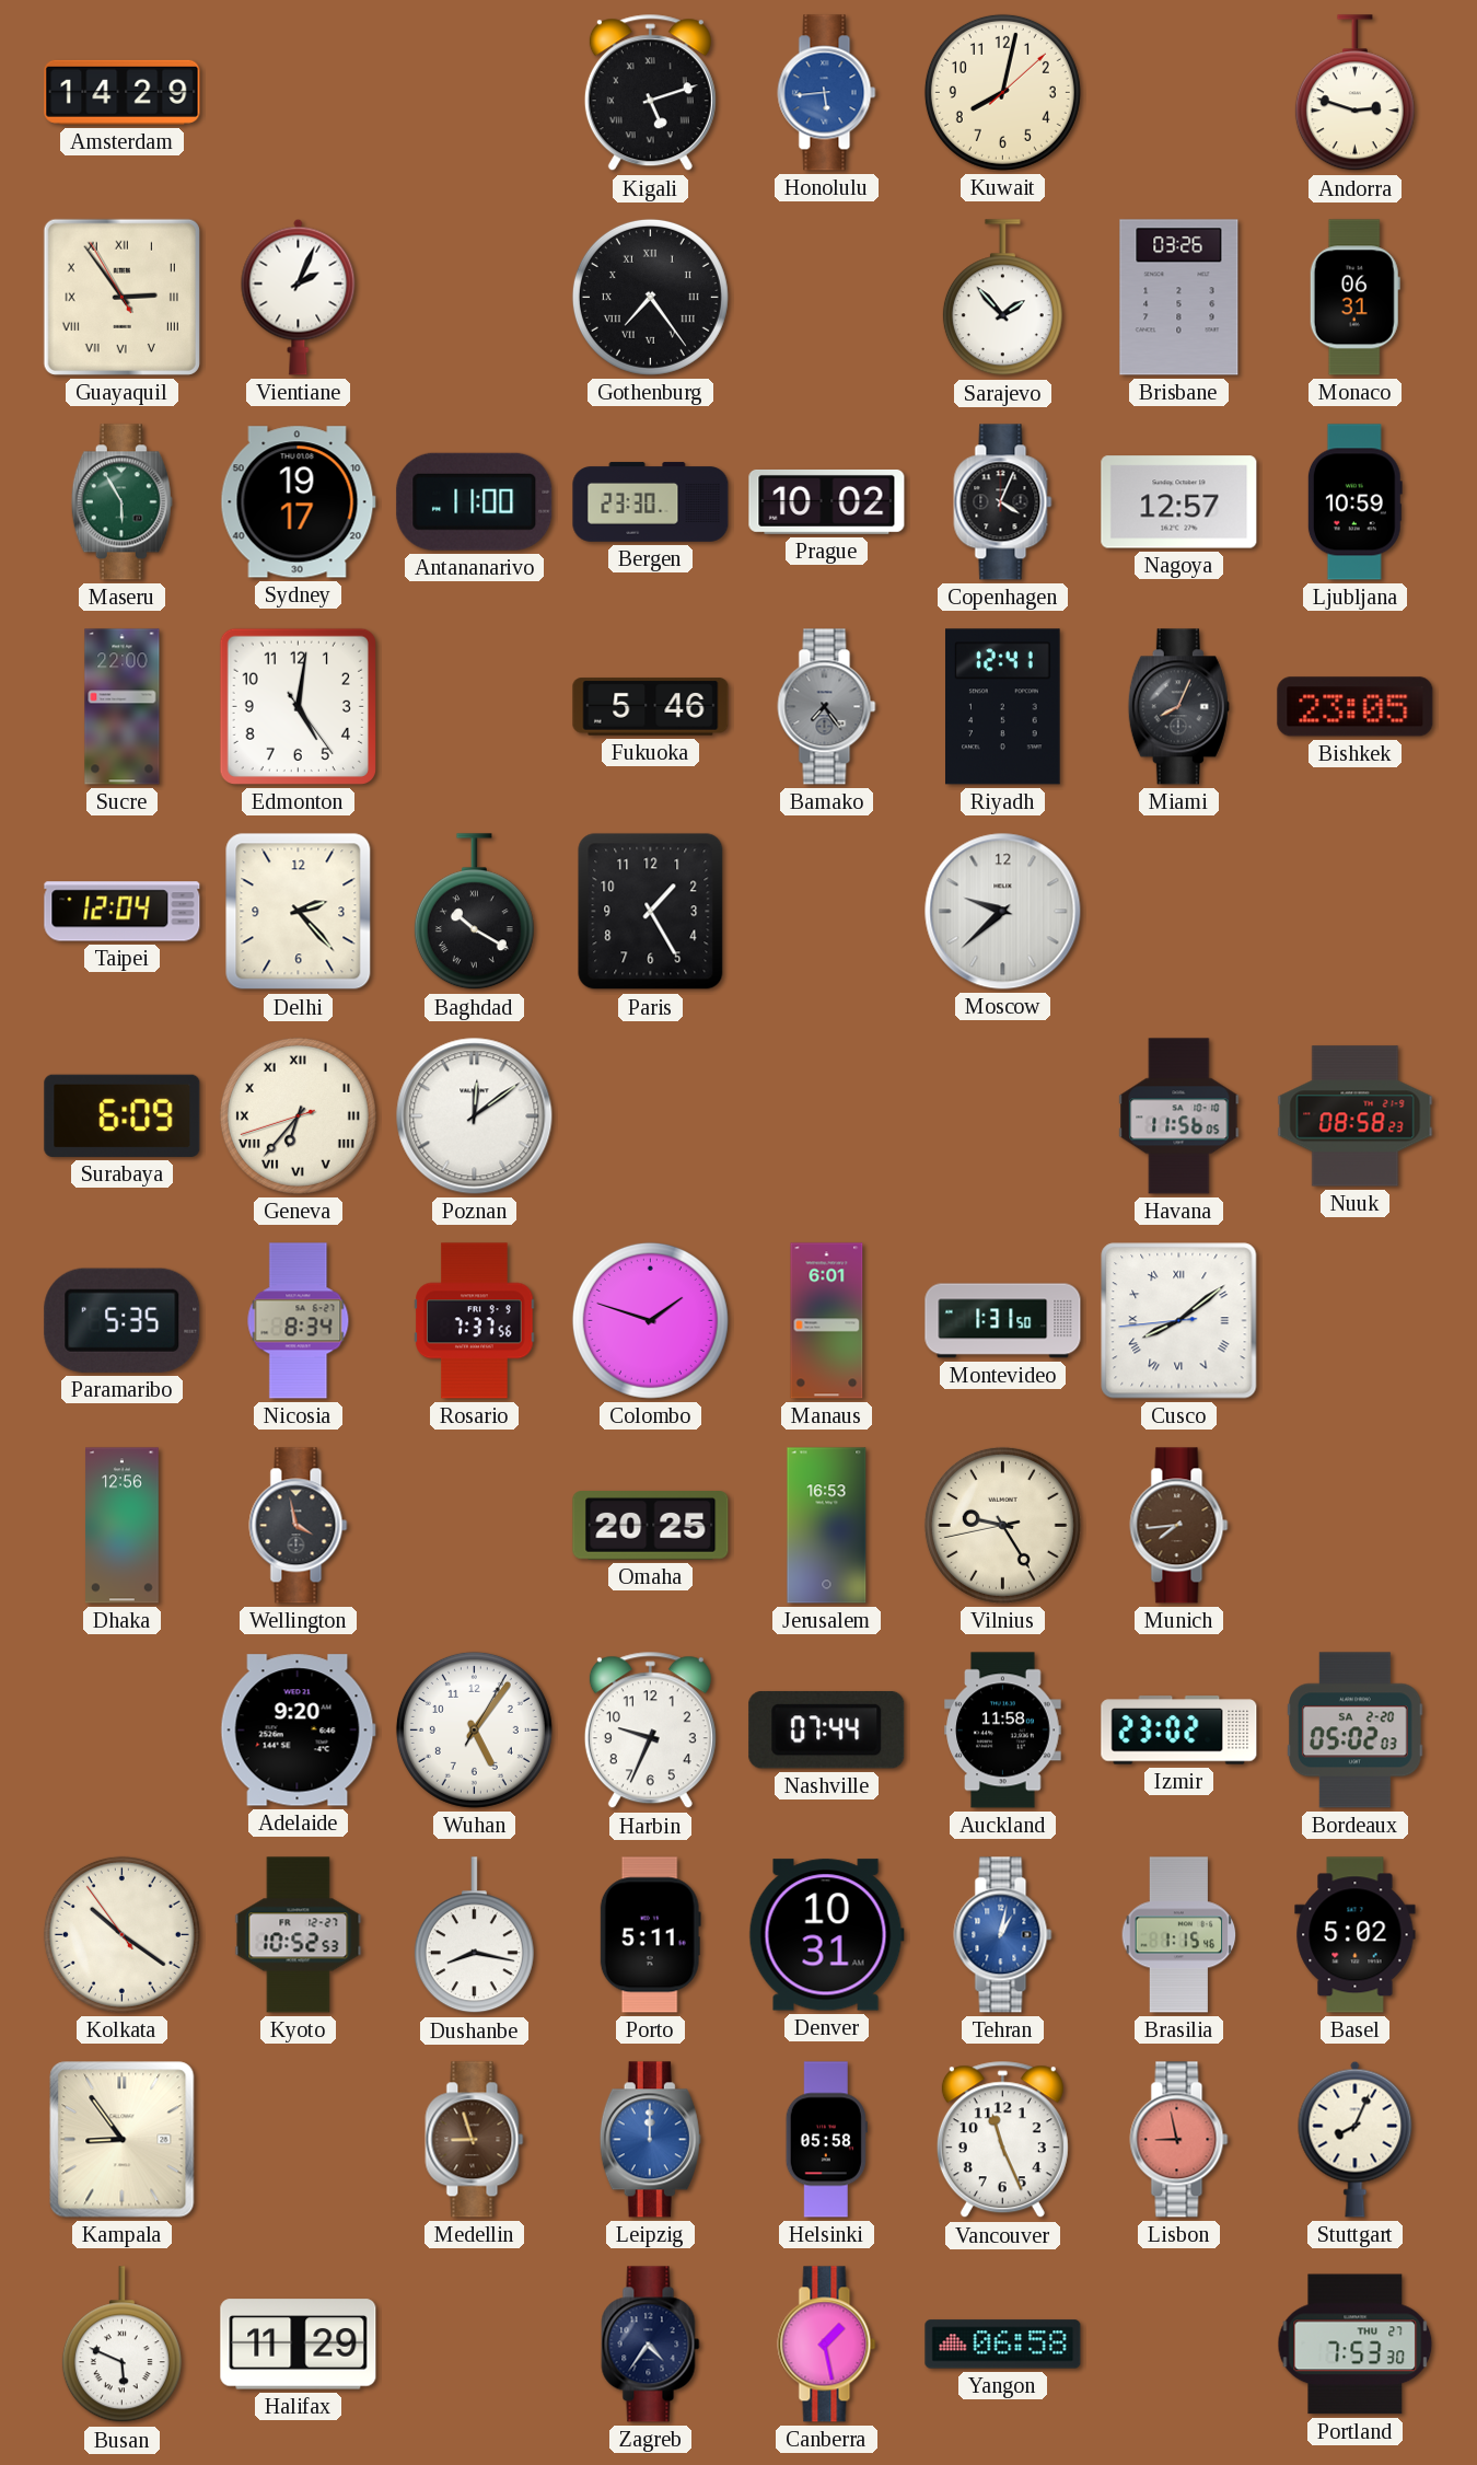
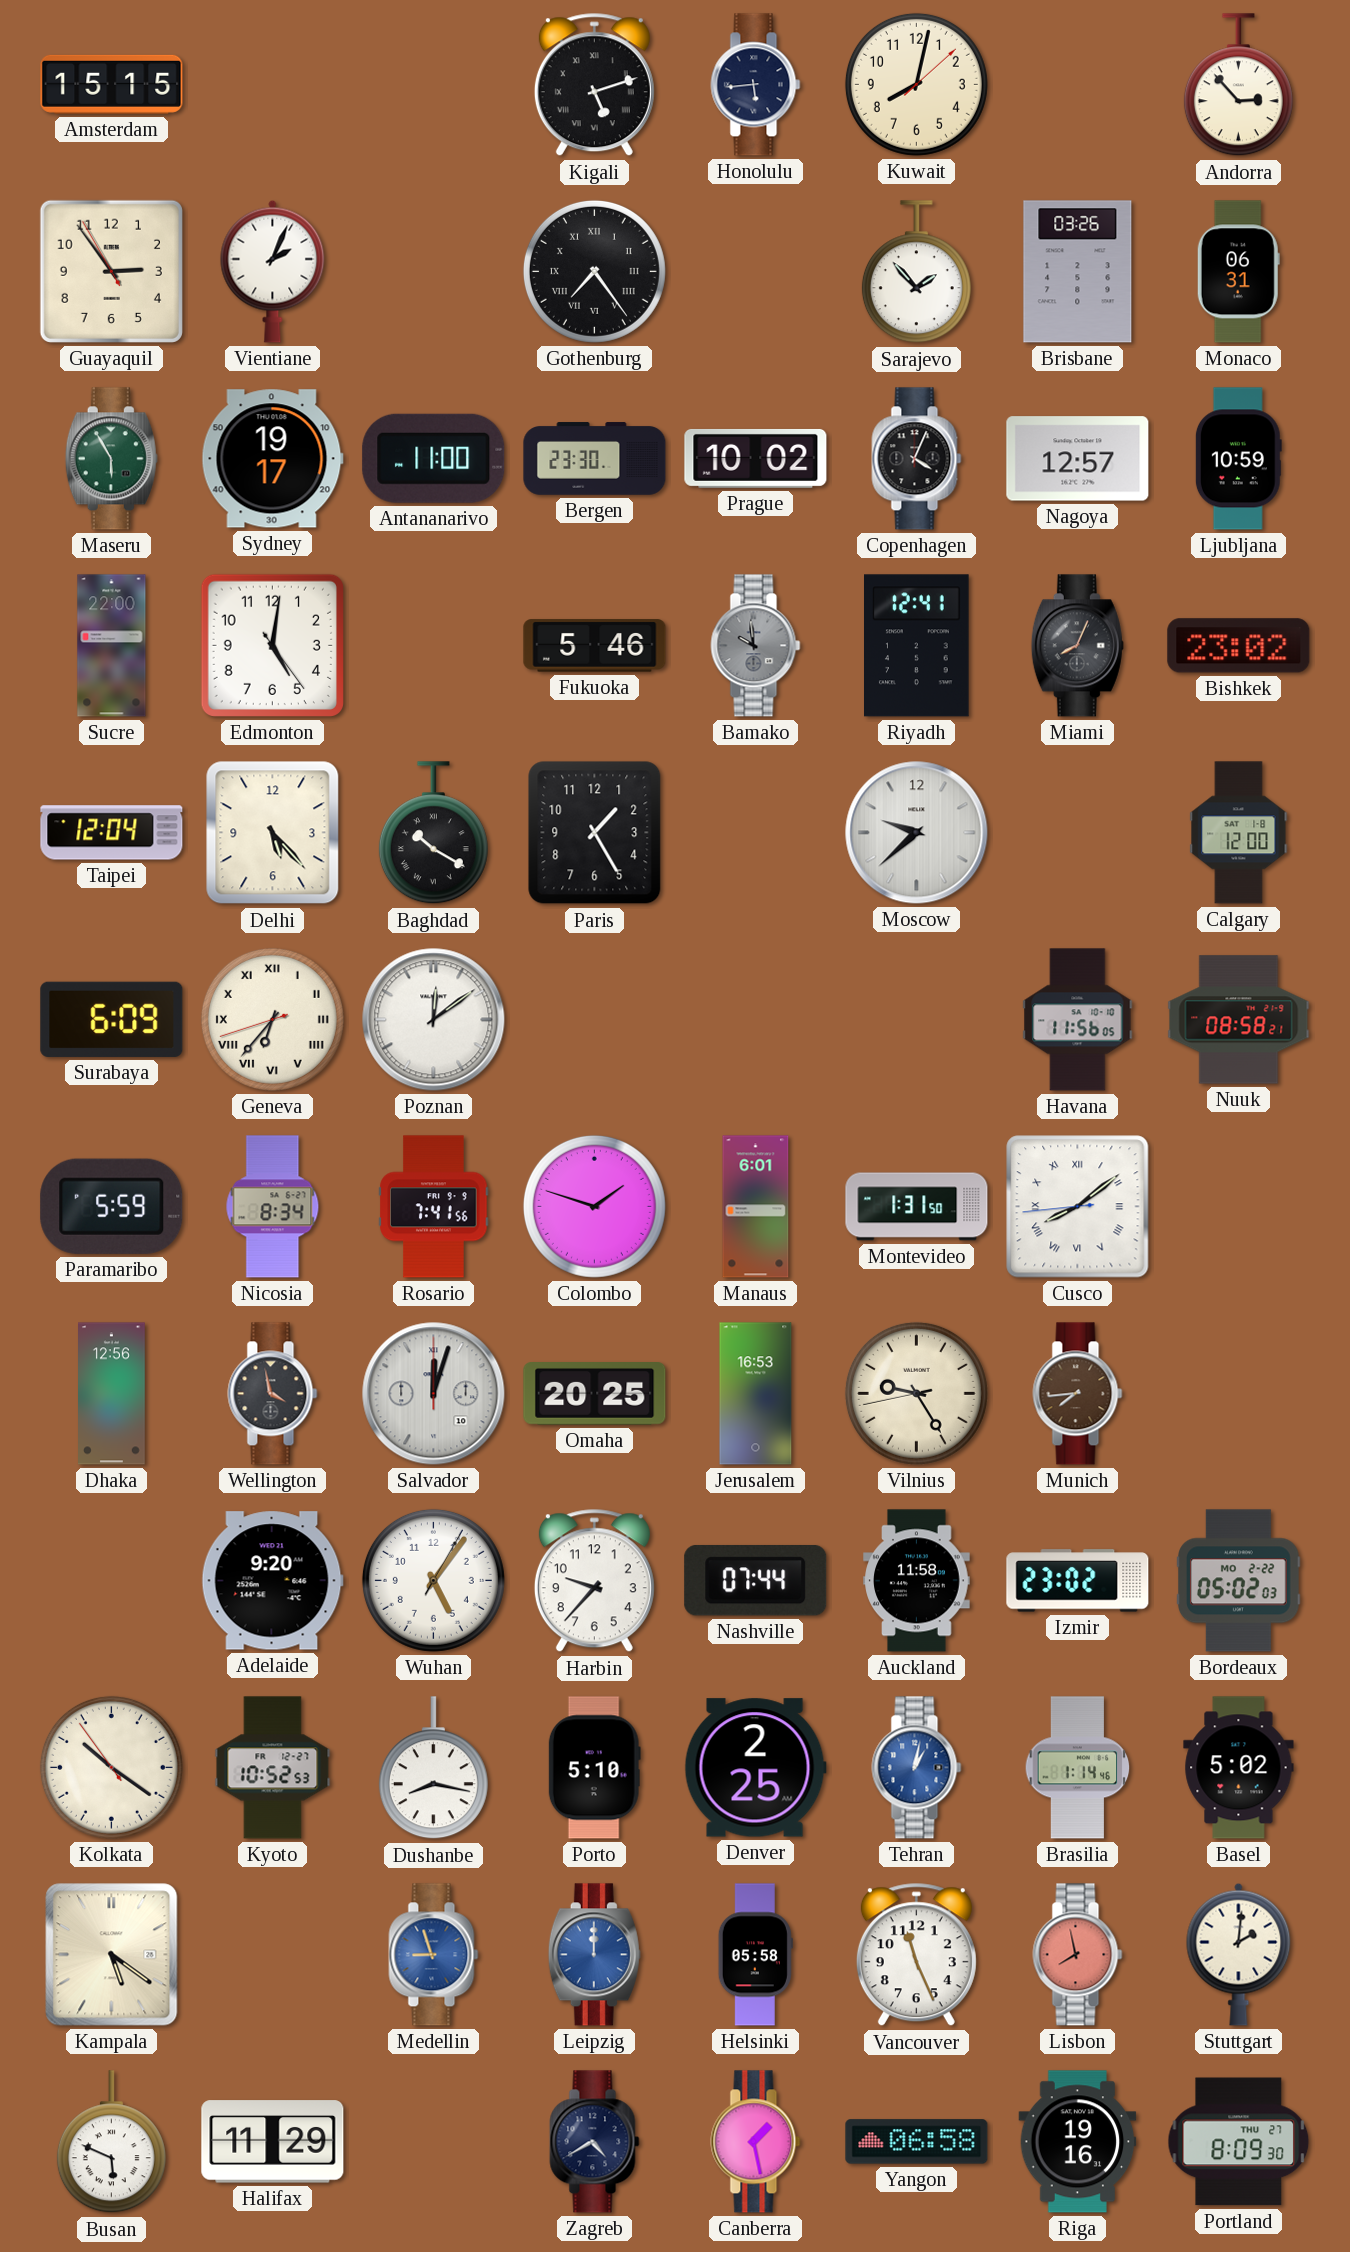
Amsterdam: 14:29 -> 15:15
Honolulu dial: blue -> navy
Andorra: 2:48 -> 2:53
Guayaquil numerals: Roman -> Arabic
Bamako: 7:24 -> 9:59
Bishkek: 23:05 -> 23:02
Delhi: 2:23 -> 5:23
Calgary: none -> 12:00
Nuuk: 08:58:23 -> 08:58:21
Paramaribo: 5:35 -> 5:59
Rosario: 7:37 -> 7:41
Salvador: none -> 12:03
Harbin: 9:34 -> 9:37
Bordeaux date: SA 2-20 -> MO 2-22
Porto: 5:11 -> 5:10
Denver: 10:31 -> 2:25
Brasilia: 1:15 -> 1:14
Kampala: 8:54 -> 5:21
Medellin dial: brown -> blue
Lisbon: 8:58 -> 7:58
Stuttgart: 8:04 -> 2:01
Zagreb: 4:36 -> 4:40
Riga: none -> 19:16
Portland: 7:53 -> 8:09
